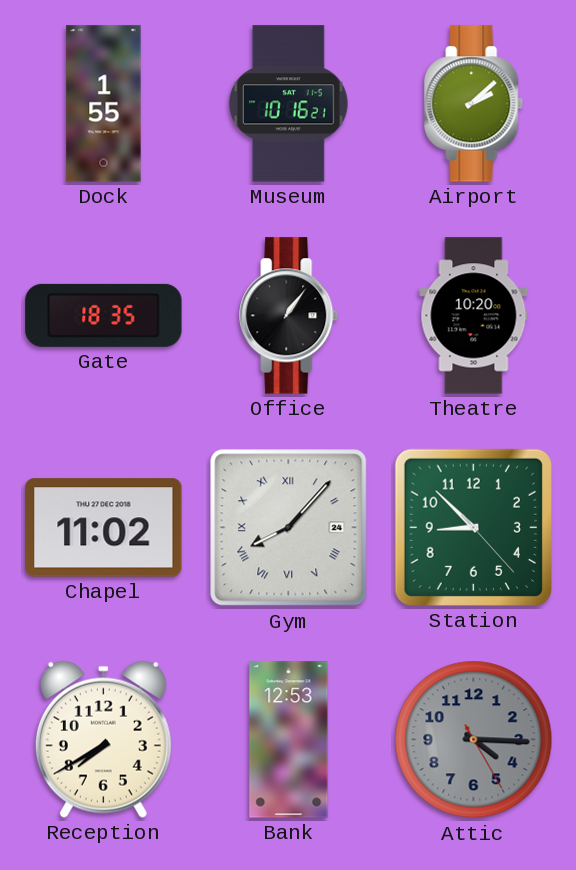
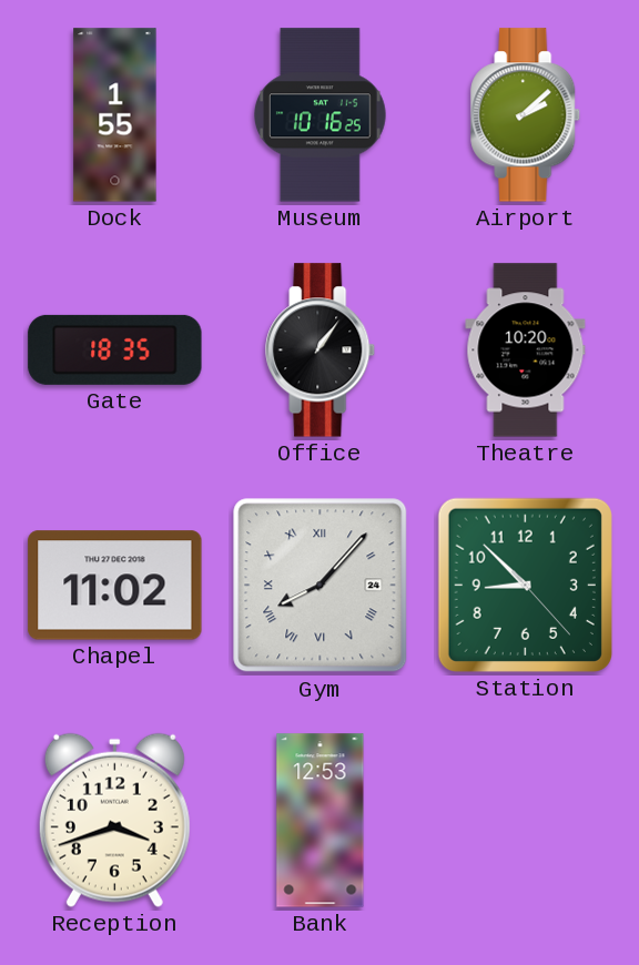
Museum: 10:16:21 -> 10:16:25
Reception: 7:40 -> 3:42
Attic: 4:15 -> none
